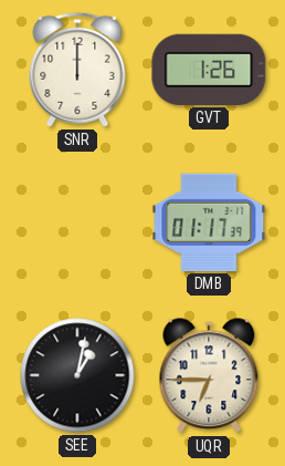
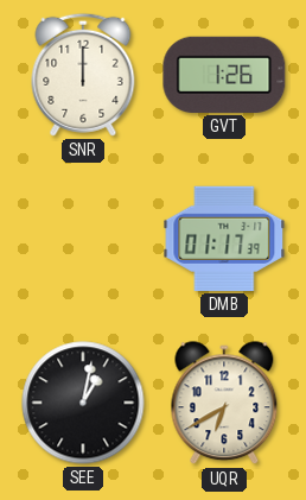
UQR: 6:45 -> 6:40
